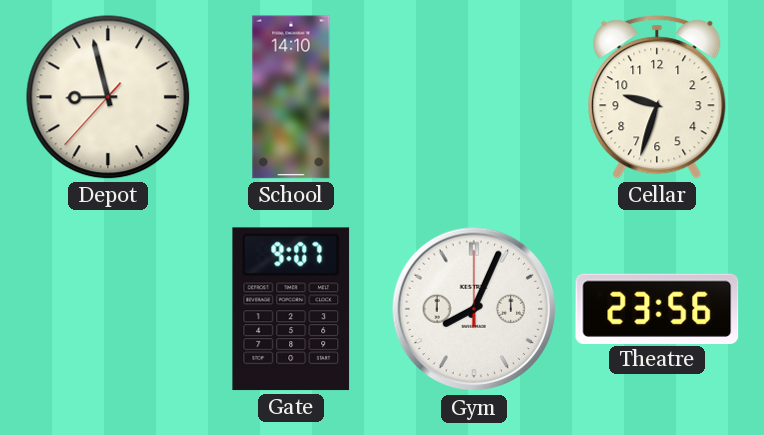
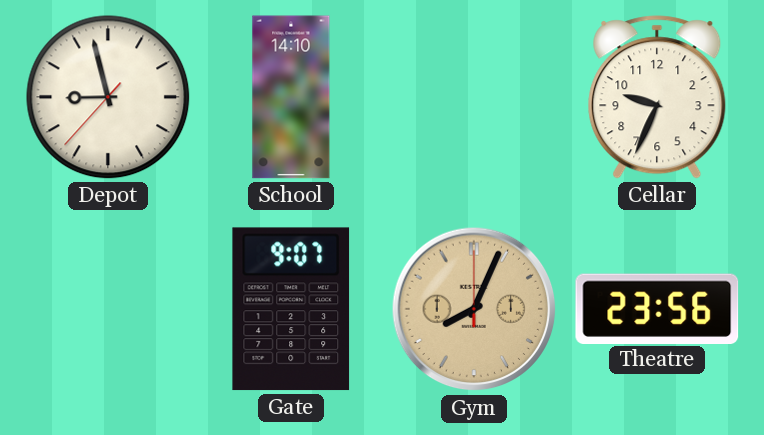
Cellar: 9:33 -> 9:34
Gym dial: white -> champagne
